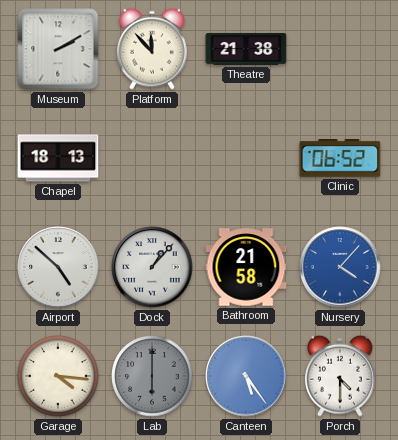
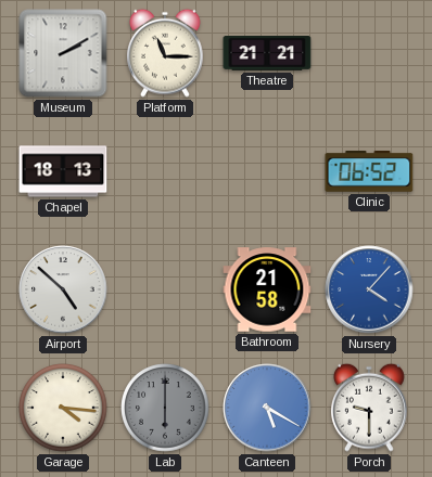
Platform: 11:53 -> 11:15
Theatre: 21:38 -> 21:21
Dock: 1:07 -> none
Canteen: 5:24 -> 5:20
Porch: 4:30 -> 9:30
